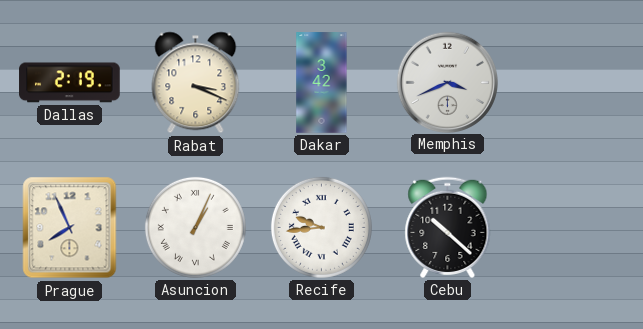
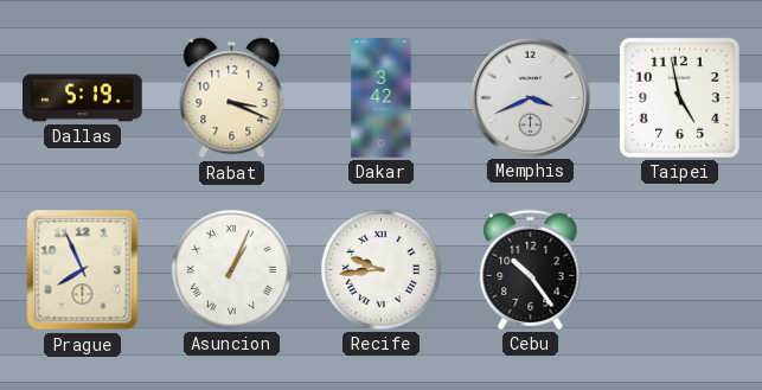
Dallas: 2:19 -> 5:19
Taipei: none -> 4:58
Cebu: 10:22 -> 10:24
